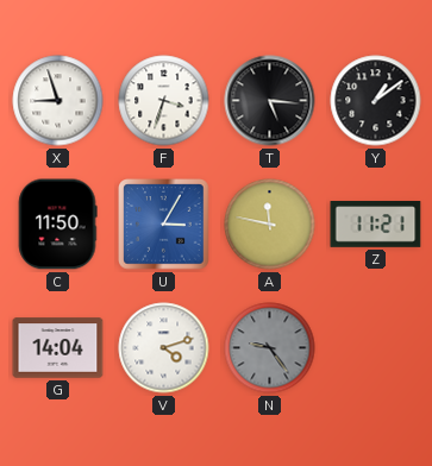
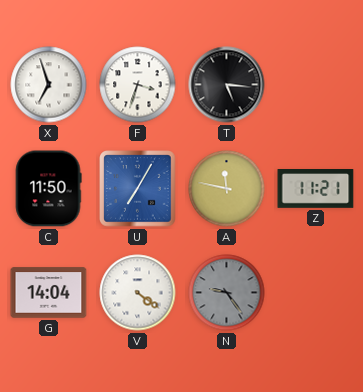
X: 8:57 -> 6:57
Y: 1:09 -> none
U: 3:05 -> 7:05
V: 4:12 -> 4:21
